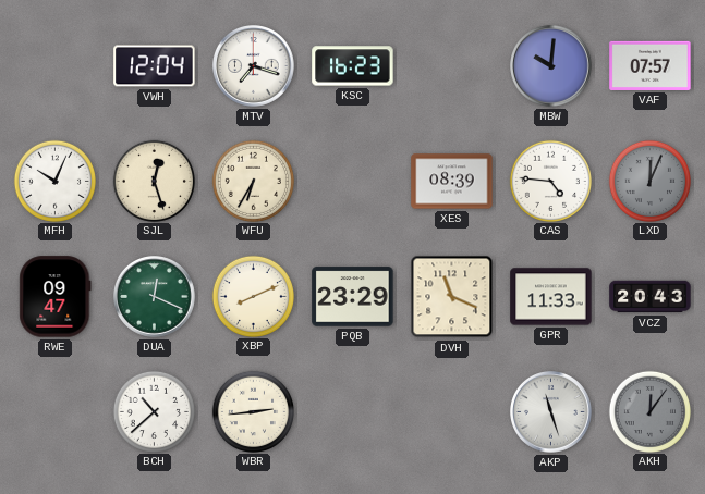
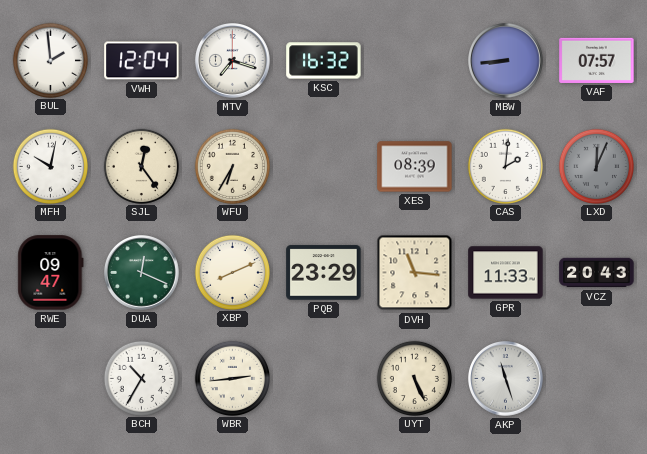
BUL: none -> 1:59
KSC: 16:23 -> 16:32
MBW: 10:01 -> 8:44
MFH: 10:04 -> 10:02
SJL: 12:27 -> 12:24
CAS: 4:46 -> 2:01
DVH: 11:19 -> 11:16
BCH: 10:38 -> 10:35
UYT: none -> 5:26
AKH: 12:06 -> none
